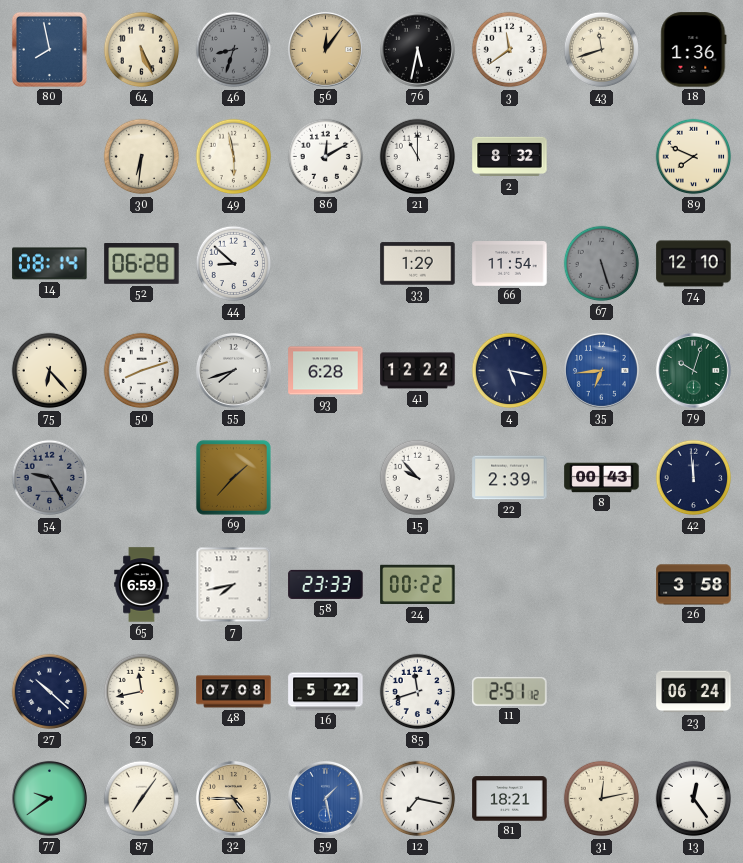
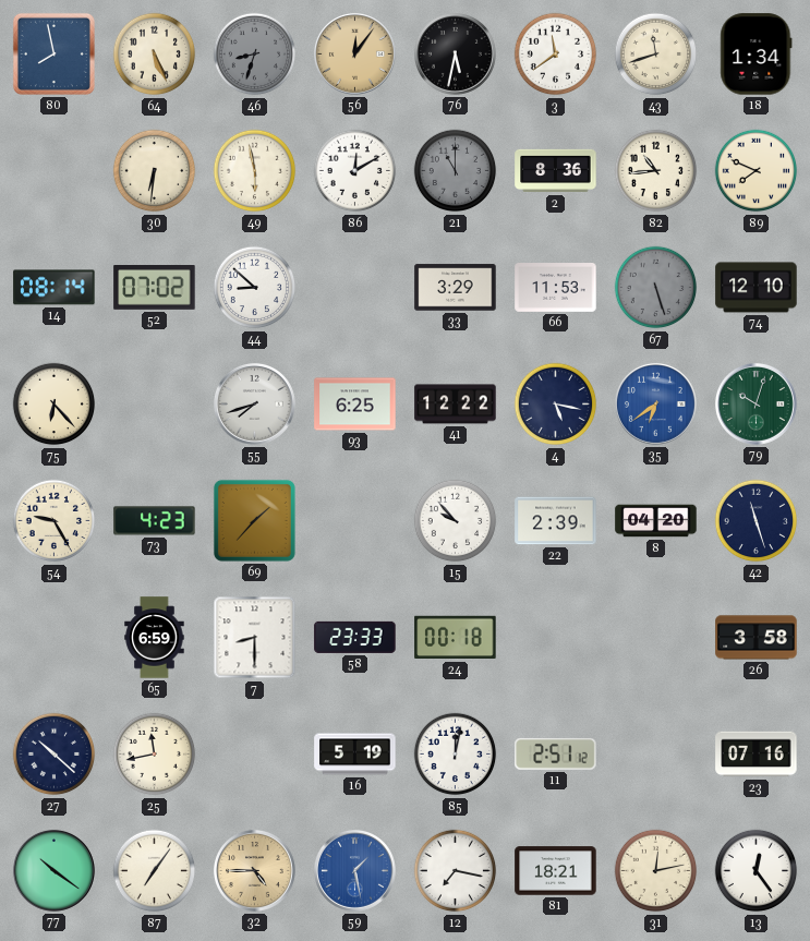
18: 1:36 -> 1:34
21 dial: white -> grey
2: 8:32 -> 8:36
82: none -> 10:44
52: 06:28 -> 07:02
33: 1:29 -> 3:29
66: 11:54 -> 11:53
50: 8:12 -> none
93: 6:28 -> 6:25
35: 6:44 -> 6:39
54 dial: grey -> cream
73: none -> 4:23
8: 00:43 -> 04:20
42: 11:59 -> 11:27
7: 7:43 -> 8:30
24: 00:22 -> 00:18
48: 07:08 -> none
16: 5:22 -> 5:19
85: 11:42 -> 12:02
23: 06:24 -> 07:16
77: 9:39 -> 10:21
